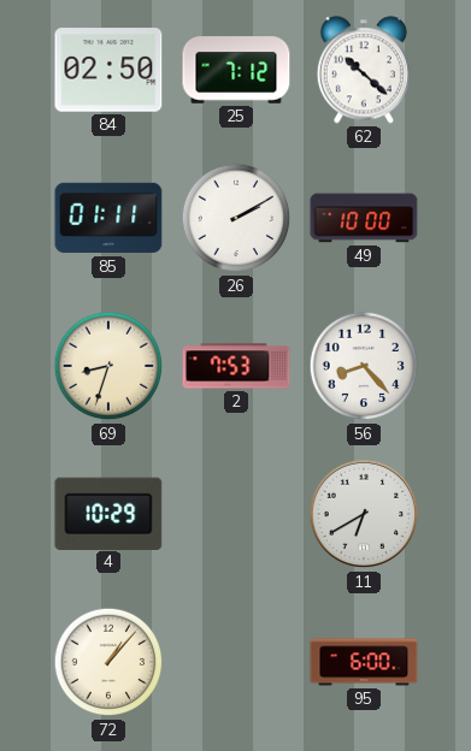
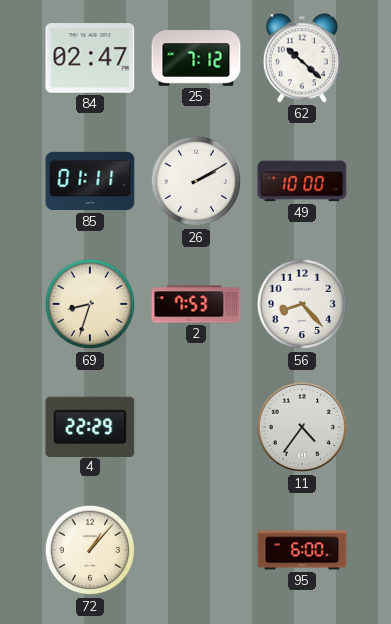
84: 02:50 -> 02:47
4: 10:29 -> 22:29
11: 6:40 -> 4:36
